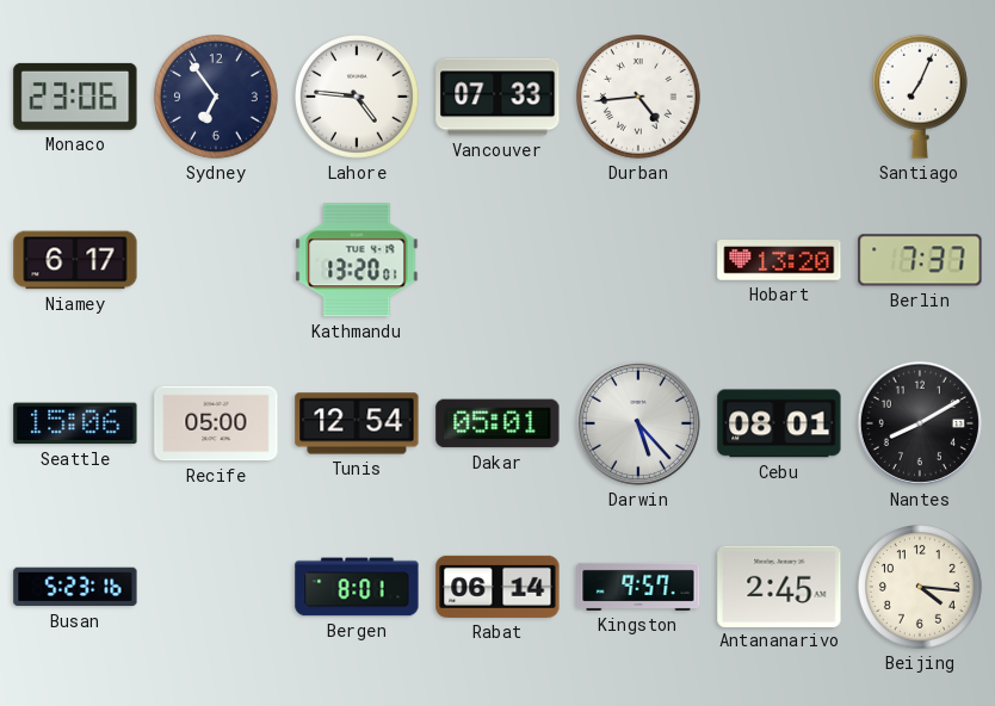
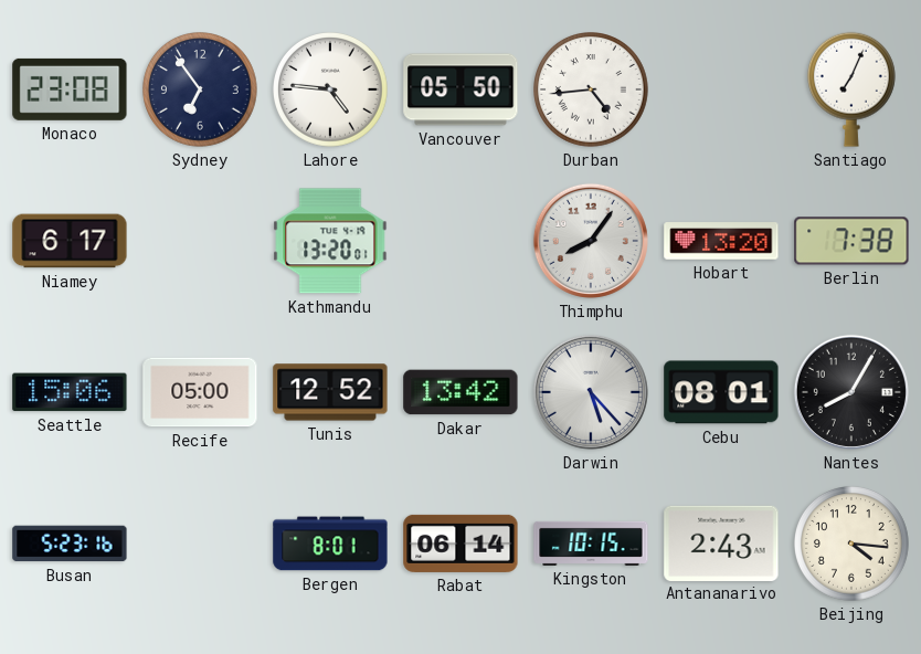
Monaco: 23:06 -> 23:08
Vancouver: 07:33 -> 05:50
Thimphu: none -> 8:06
Berlin: 7:37 -> 7:38
Tunis: 12:54 -> 12:52
Dakar: 05:01 -> 13:42
Nantes: 8:10 -> 8:05
Kingston: 9:57 -> 10:15
Antananarivo: 2:45 -> 2:43
